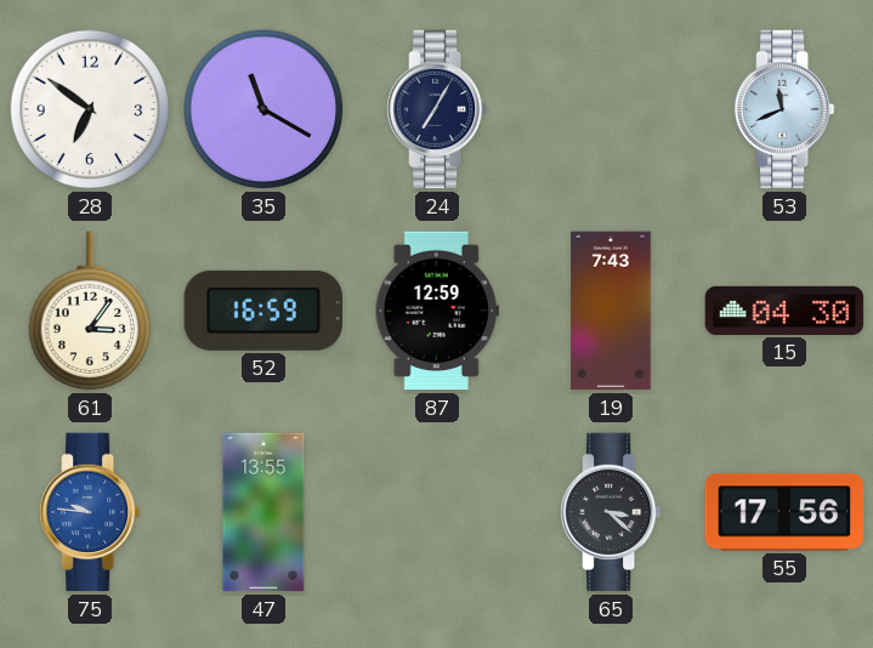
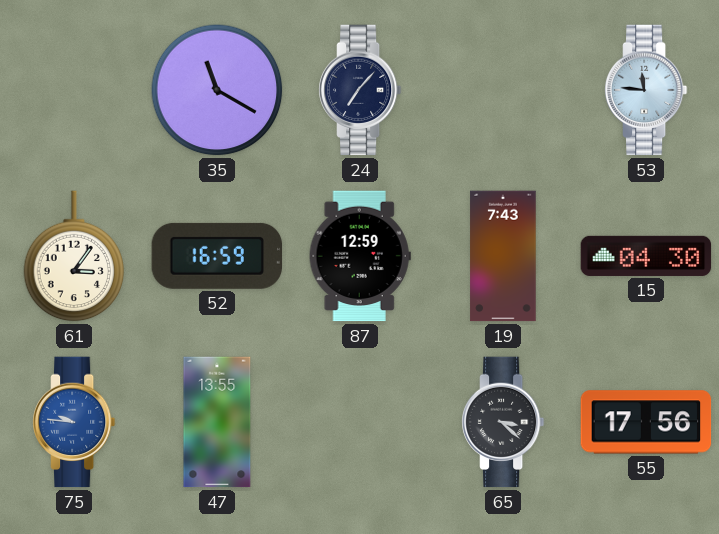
28: 6:51 -> none
24: 7:05 -> 7:07
53: 11:41 -> 11:46
